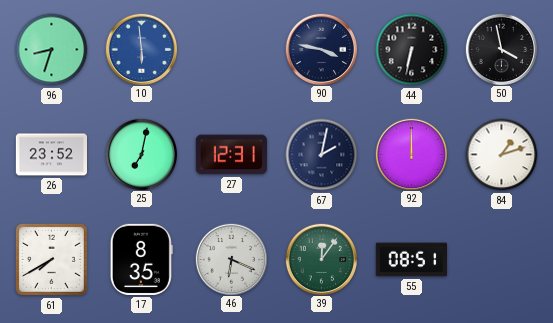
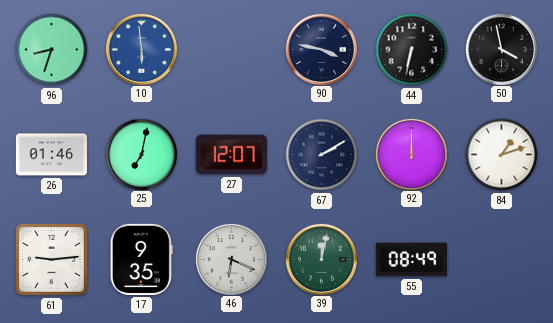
26: 23:52 -> 01:46
27: 12:31 -> 12:07
67: 2:02 -> 2:10
61: 7:40 -> 9:14
17: 8:35 -> 9:35
39: 12:06 -> 12:02
55: 08:51 -> 08:49
